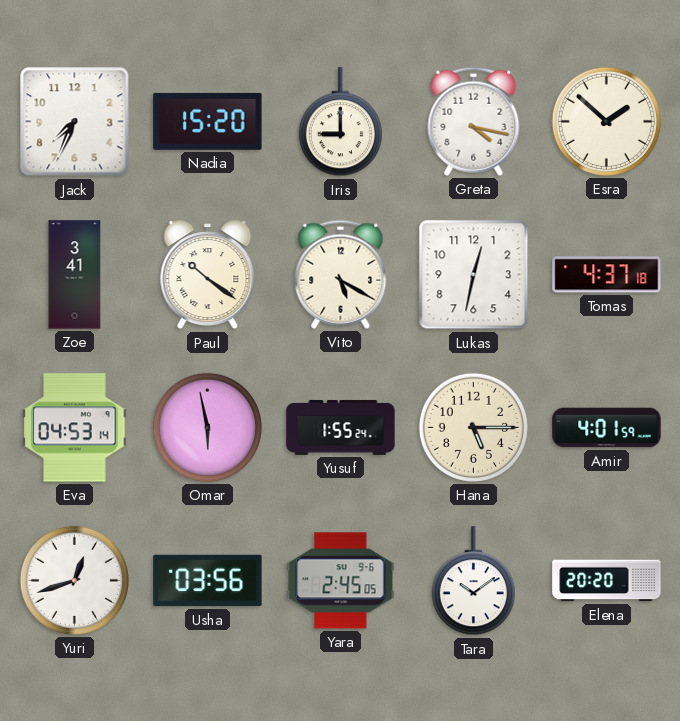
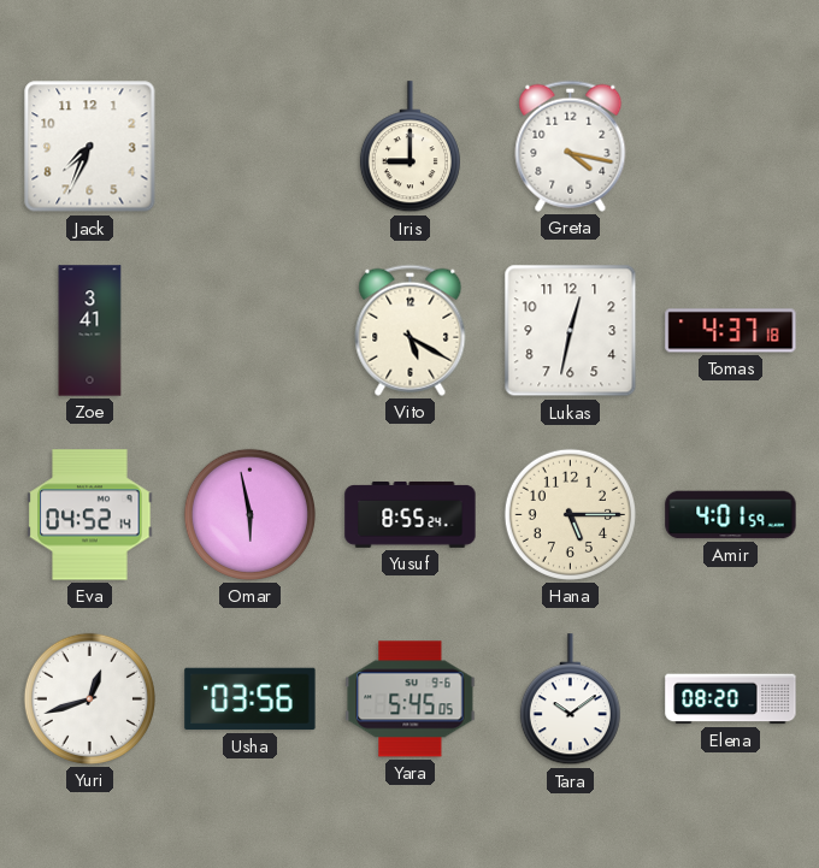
Nadia: 15:20 -> none
Esra: 1:52 -> none
Paul: 10:21 -> none
Eva: 04:53 -> 04:52
Yusuf: 1:55 -> 8:55
Yara: 2:45 -> 5:45
Elena: 20:20 -> 08:20
